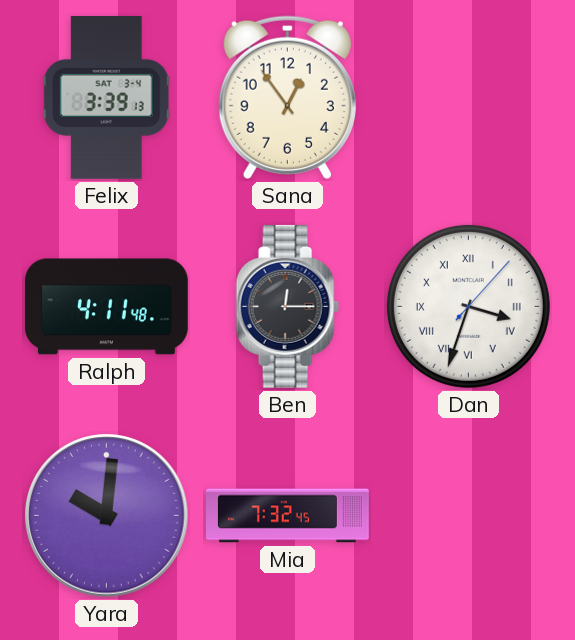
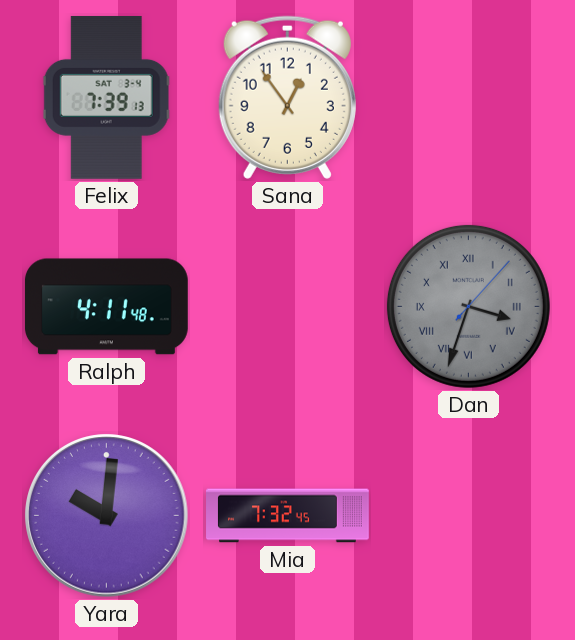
Felix: 3:39 -> 7:39
Ben: 12:15 -> none
Dan dial: white -> grey
